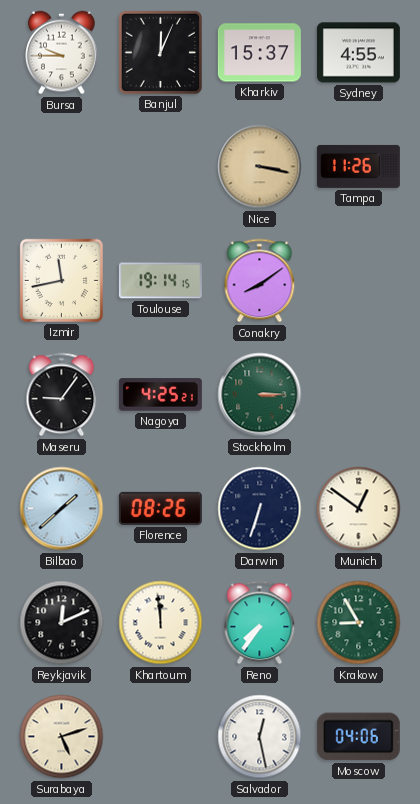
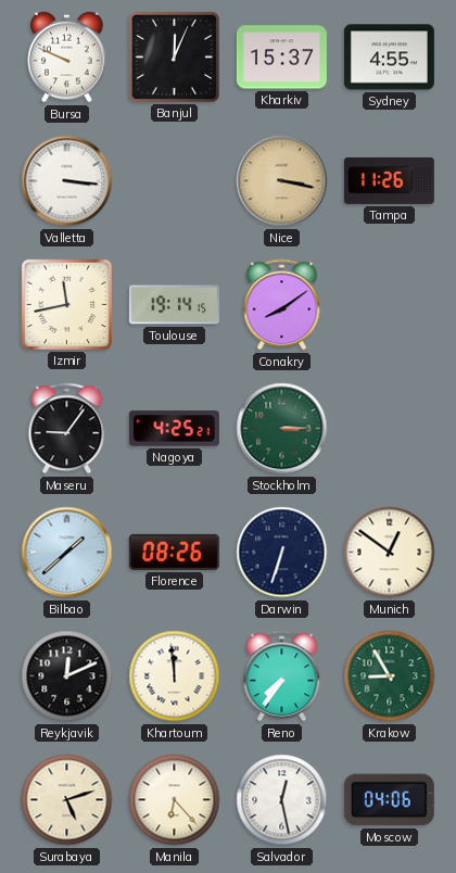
Bursa: 9:45 -> 9:49
Valletta: none -> 3:16
Manila: none -> 6:23
